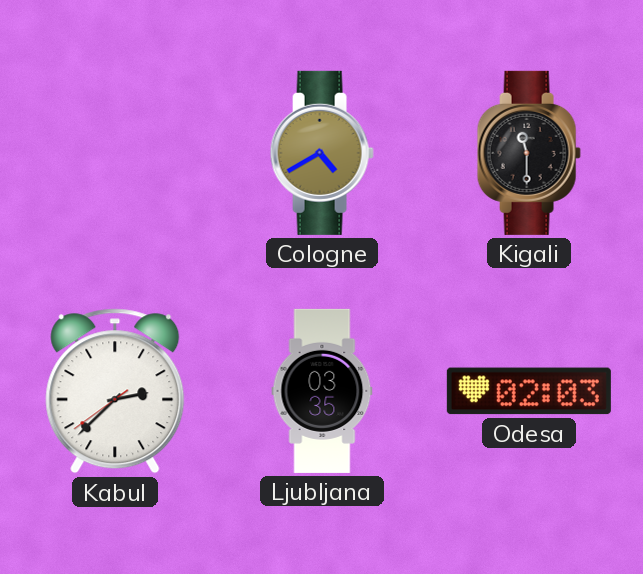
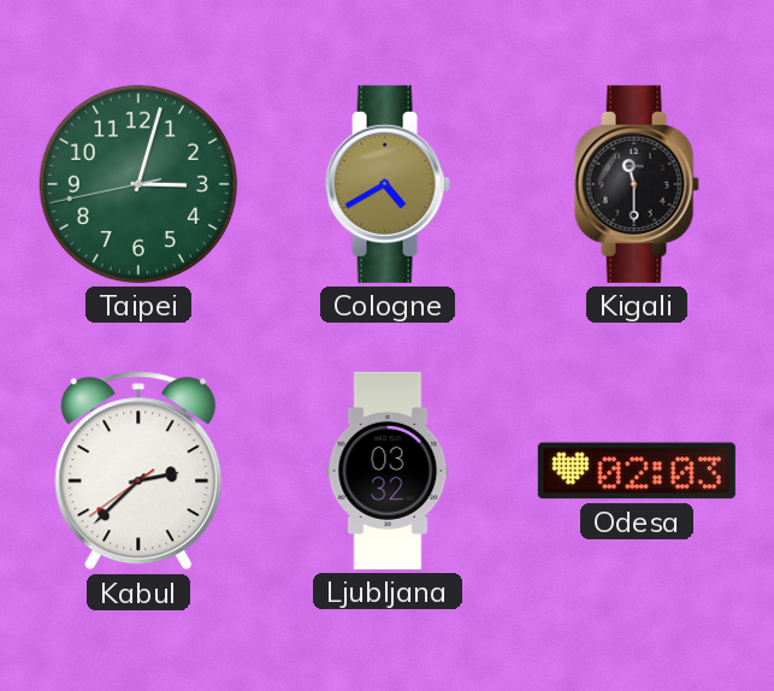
Taipei: none -> 3:02
Ljubljana: 03:35 -> 03:32
